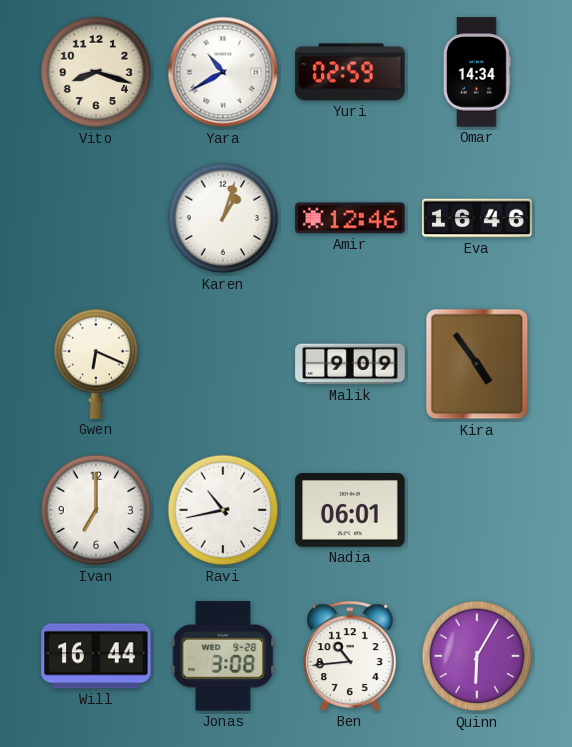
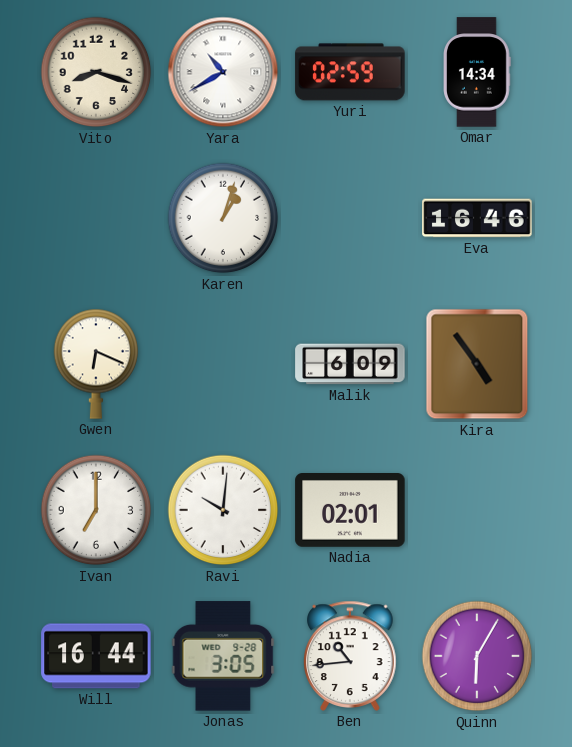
Amir: 12:46 -> none
Malik: 9:09 -> 6:09
Ravi: 10:43 -> 10:01
Nadia: 06:01 -> 02:01
Jonas: 3:08 -> 3:05
